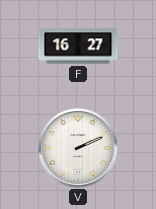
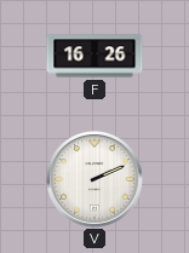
F: 16:27 -> 16:26
